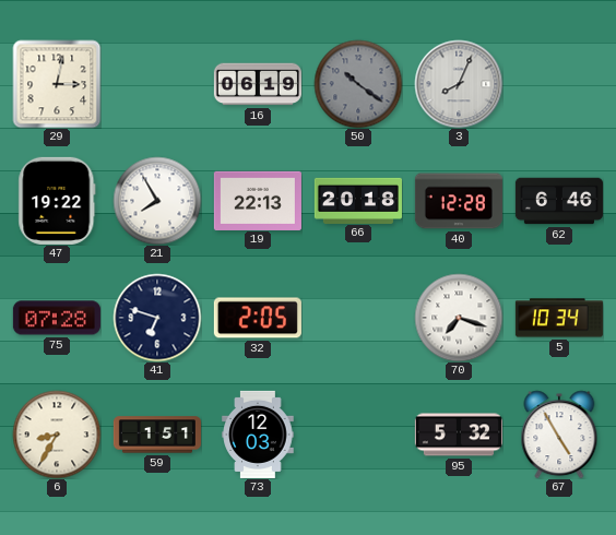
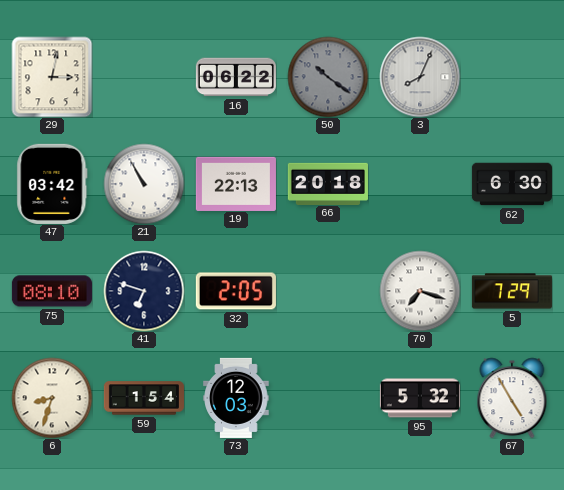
16: 06:19 -> 06:22
47: 19:22 -> 03:42
21: 7:55 -> 10:55
40: 12:28 -> none
62: 6:46 -> 6:30
75: 07:28 -> 08:10
5: 10:34 -> 7:29
6: 8:35 -> 8:33
59: 1:51 -> 1:54
